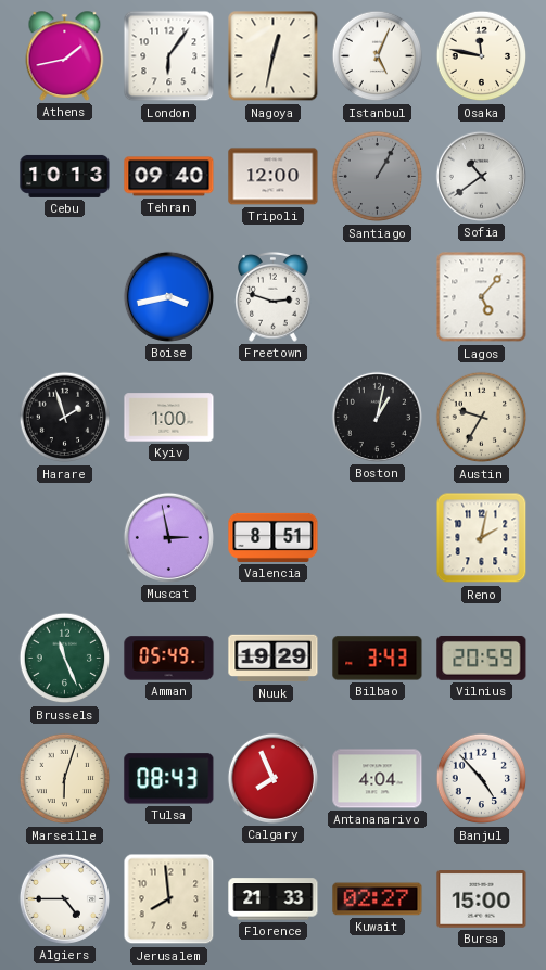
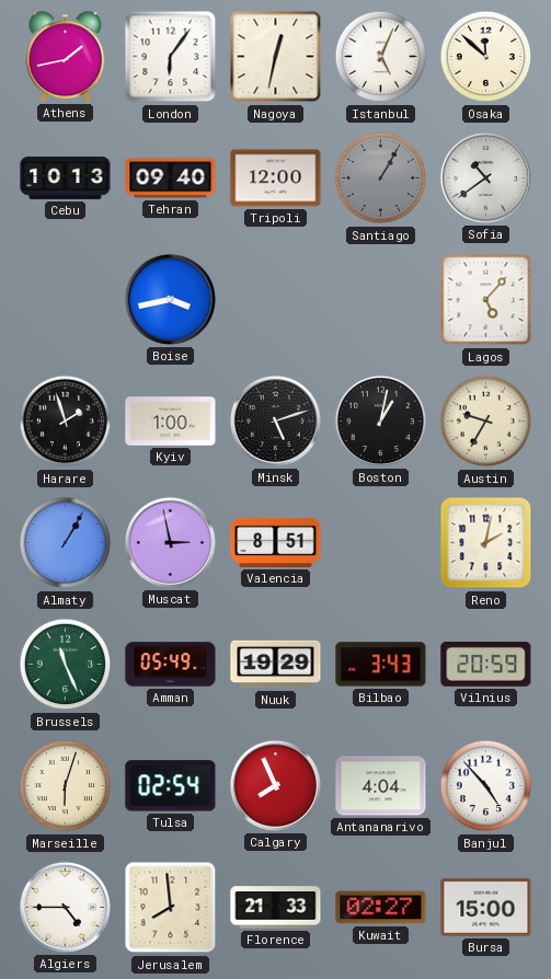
Osaka: 11:47 -> 11:52
Freetown: 2:48 -> none
Minsk: none -> 5:12
Almaty: none -> 1:05
Tulsa: 08:43 -> 02:54
